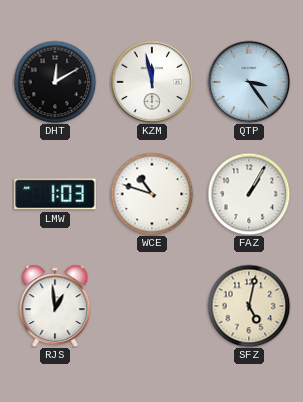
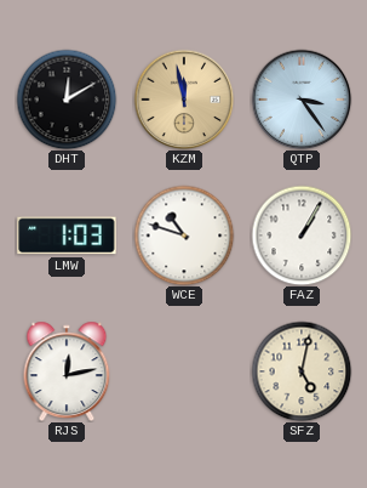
KZM dial: white -> champagne
RJS: 12:59 -> 12:13
